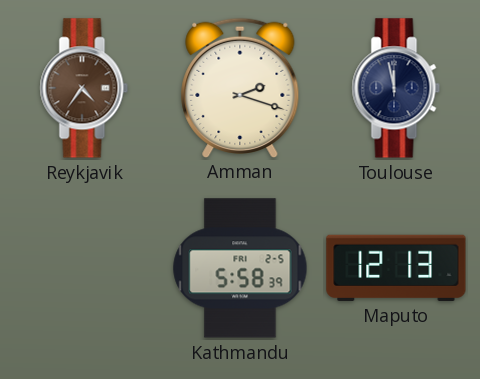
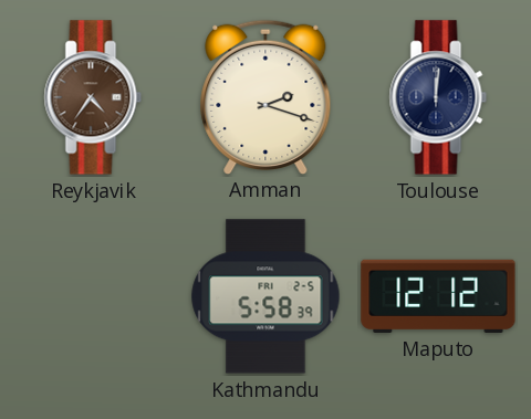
Toulouse: 11:58 -> 12:01
Maputo: 12:13 -> 12:12
